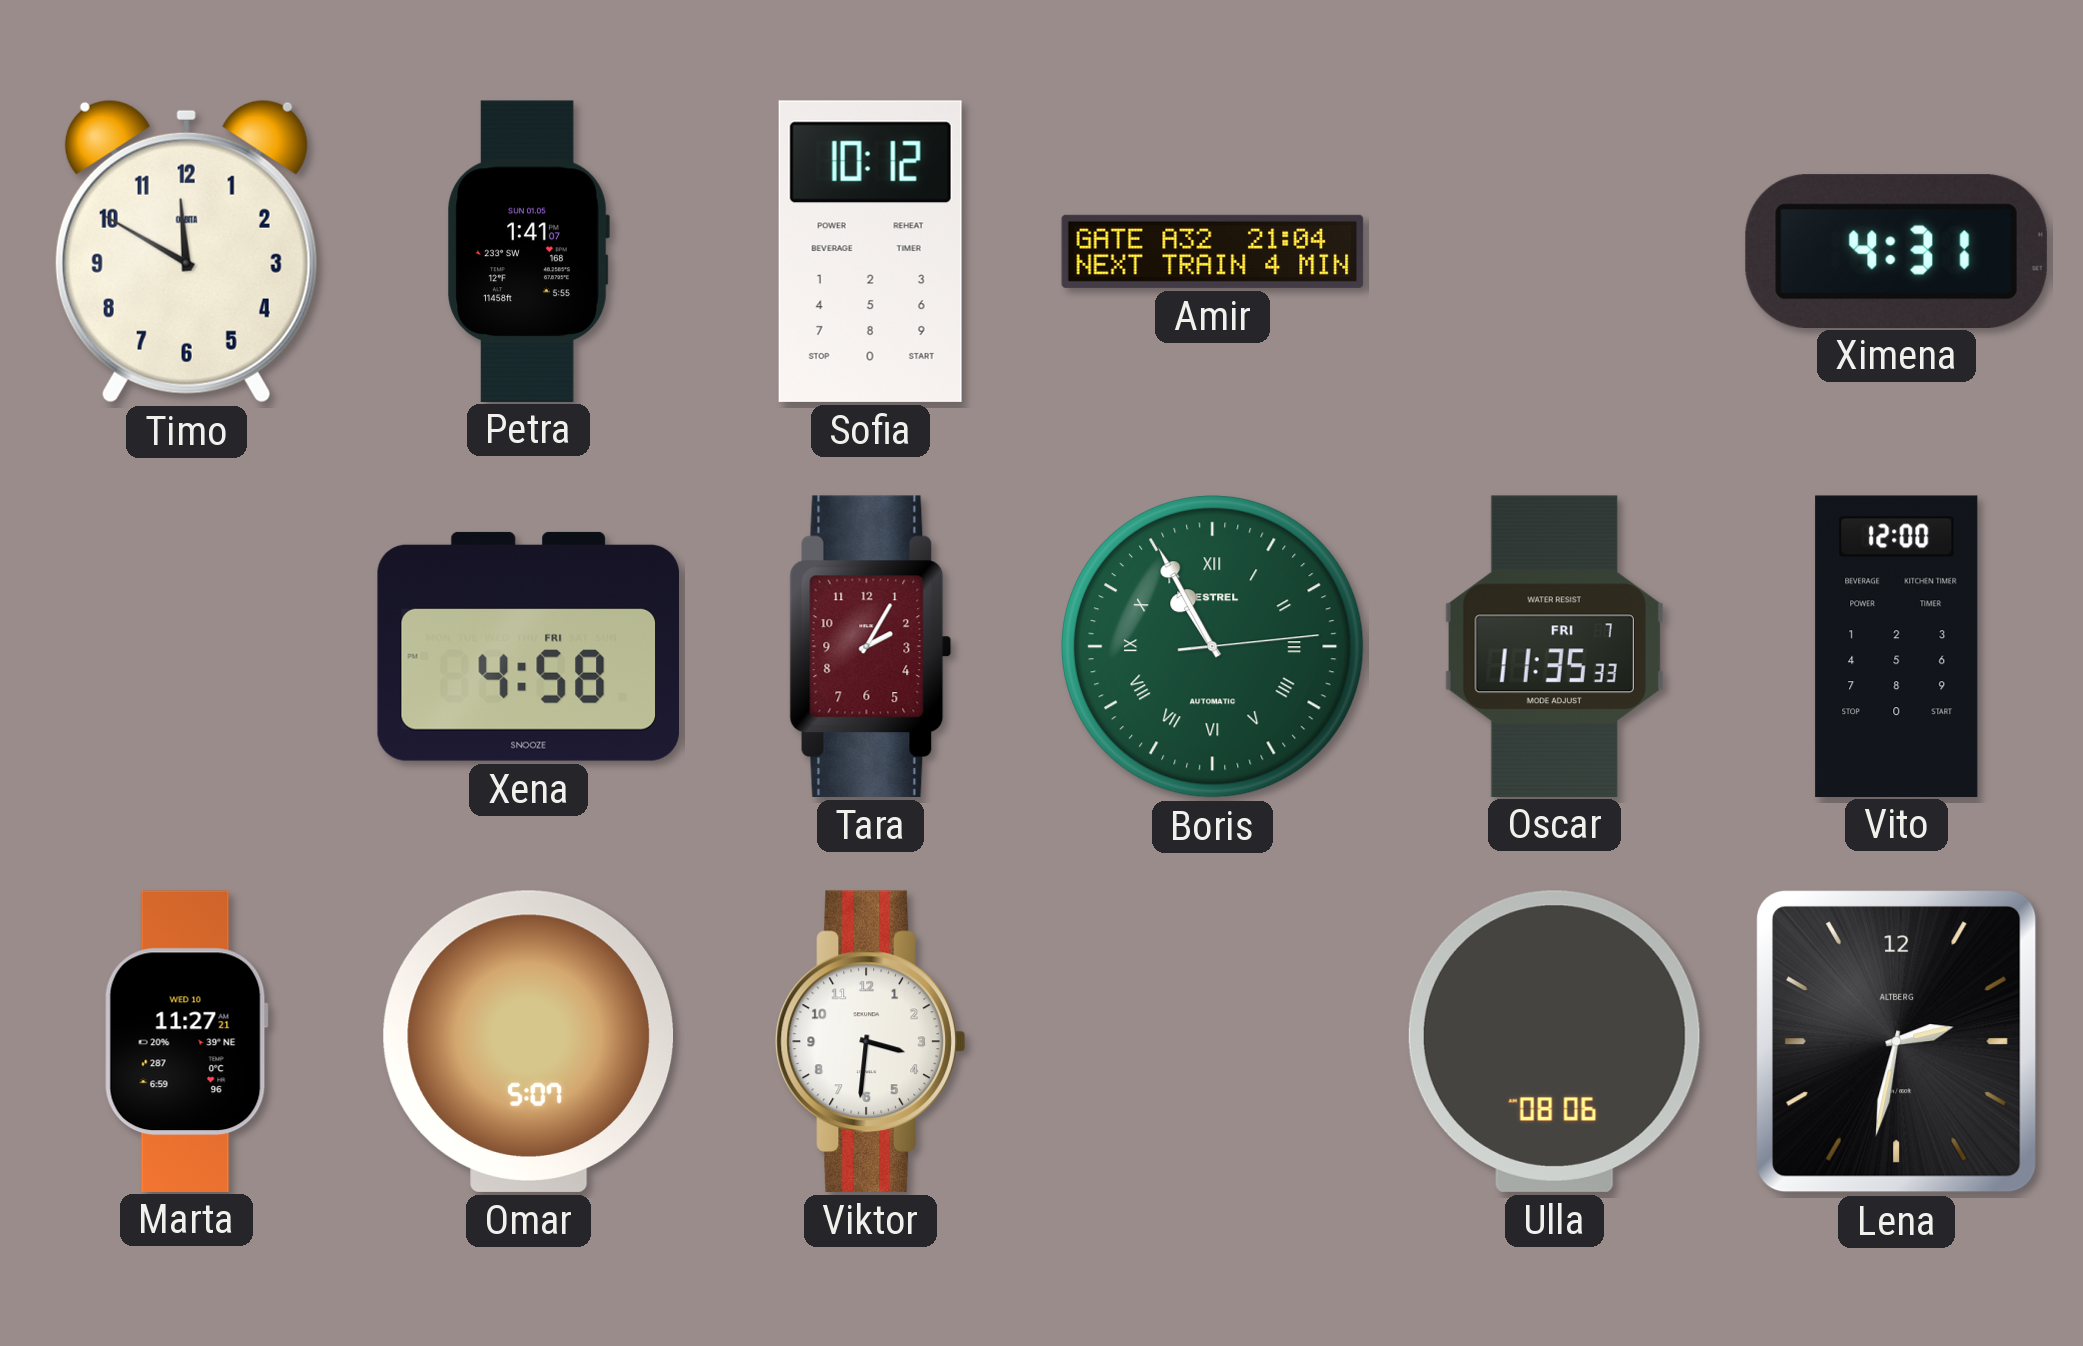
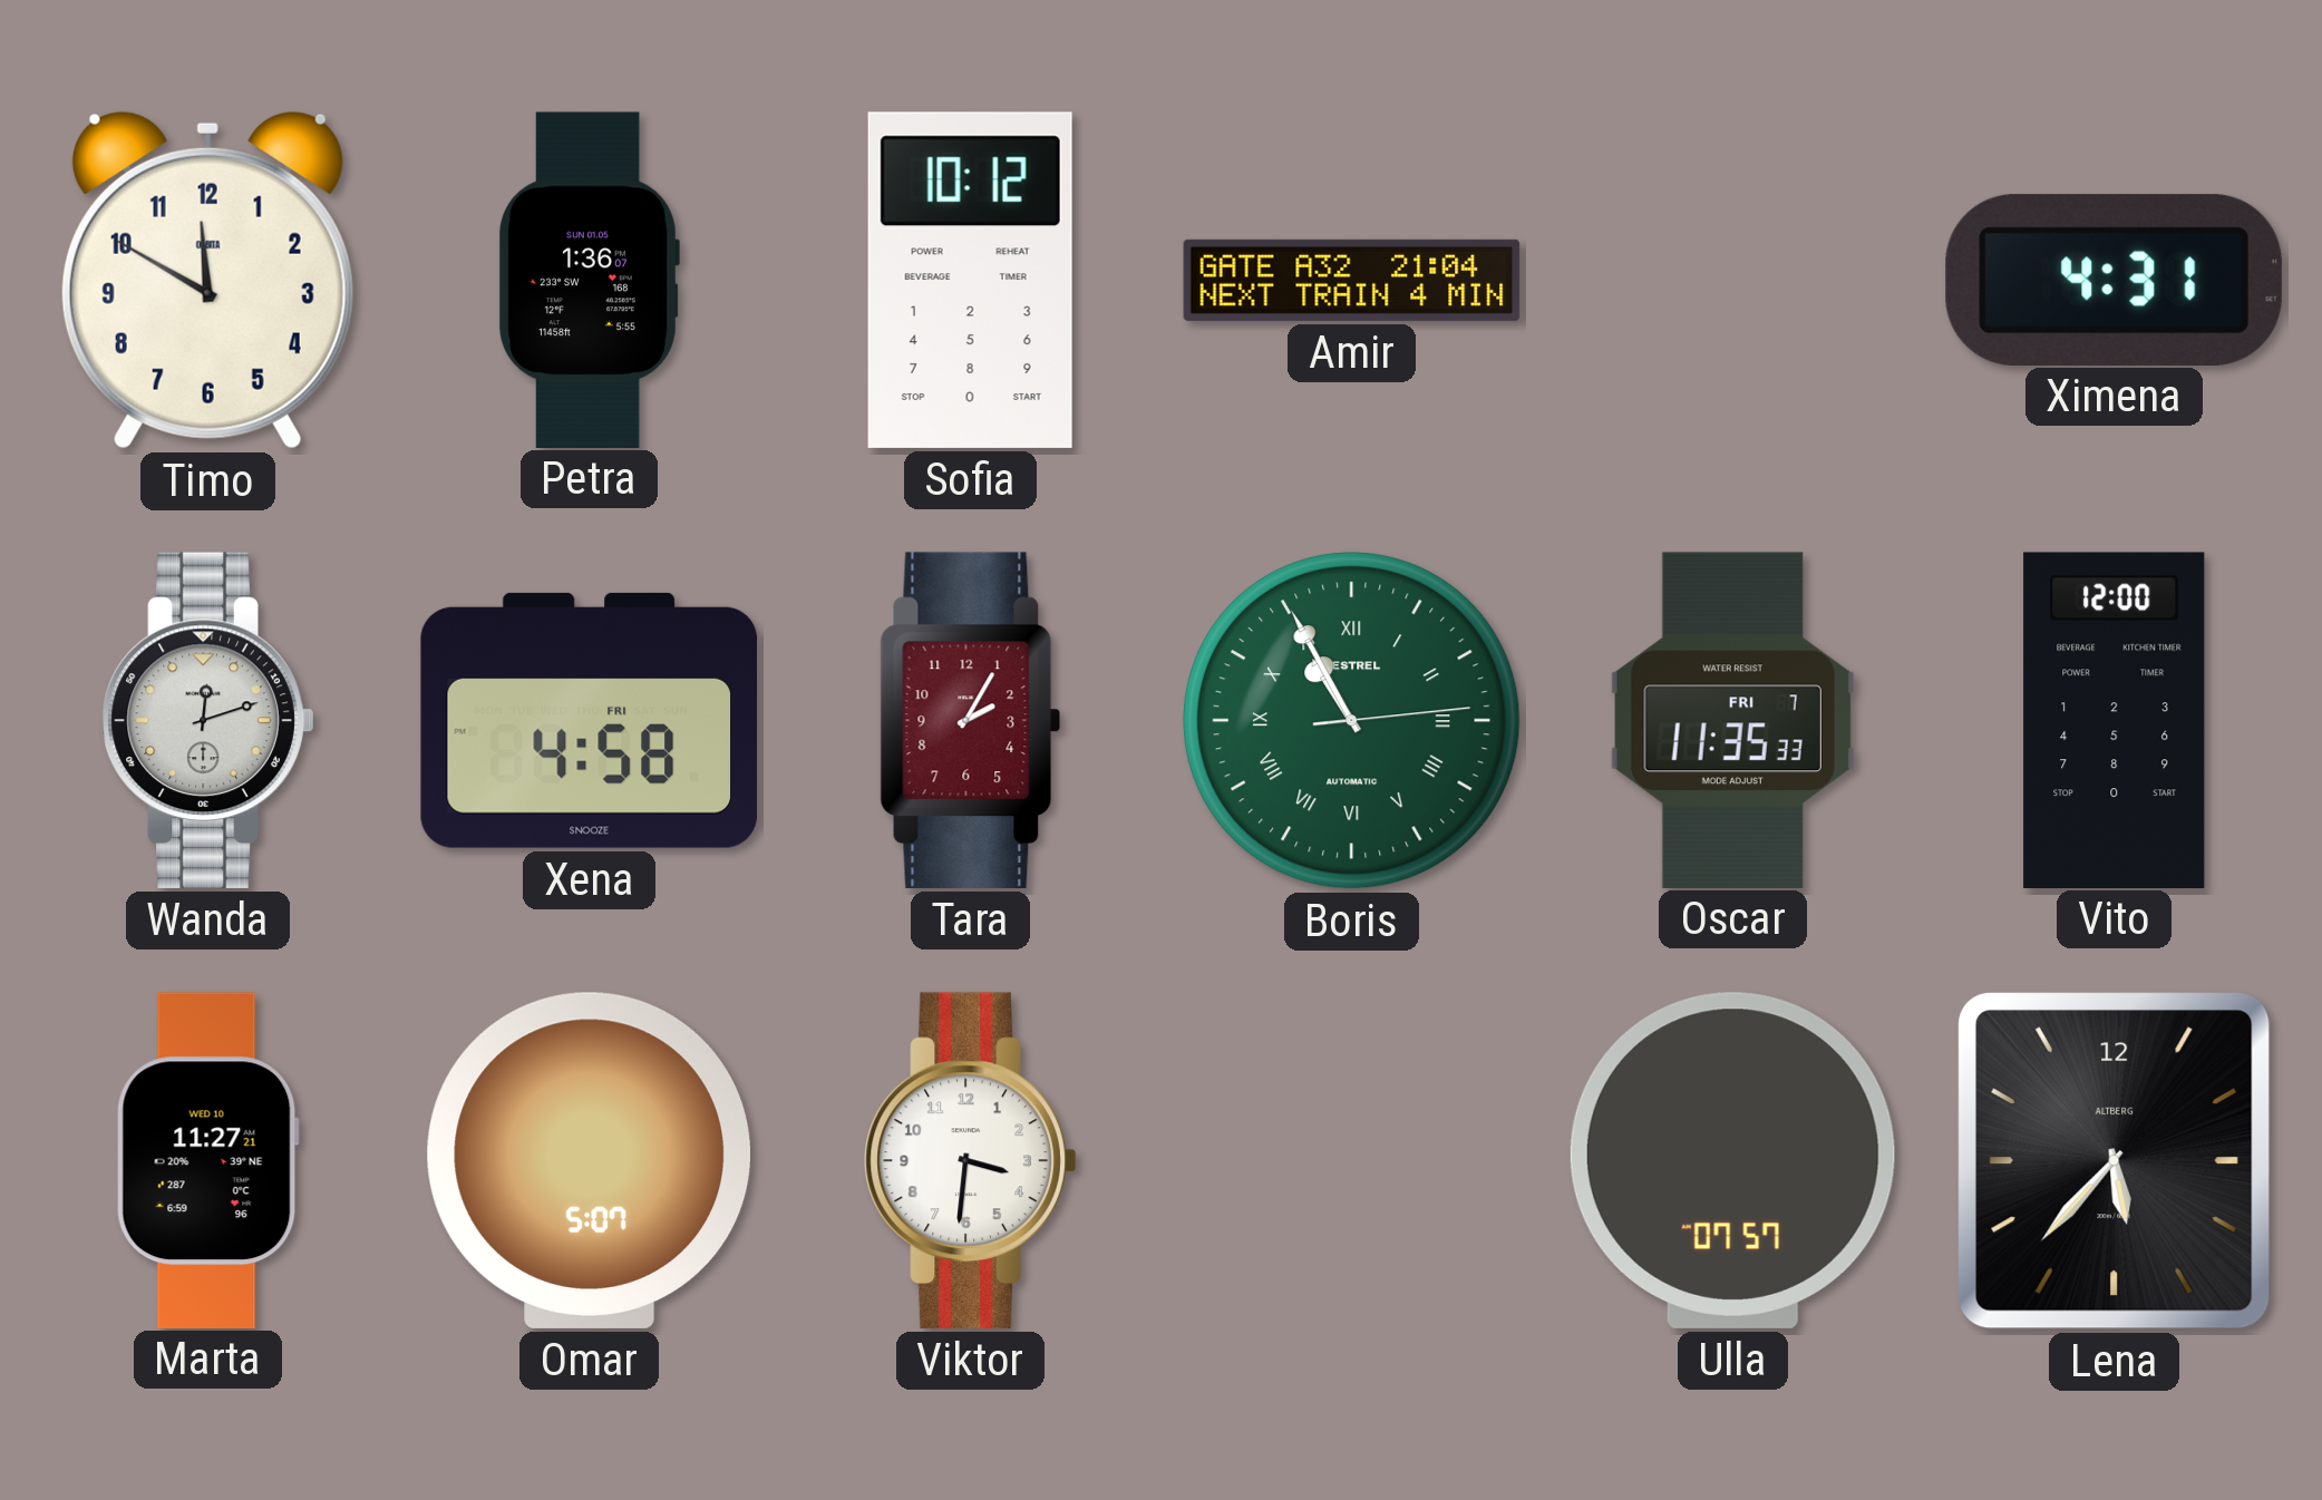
Petra: 1:41 -> 1:36
Wanda: none -> 12:12
Ulla: 08:06 -> 07:57
Lena: 2:32 -> 5:37
